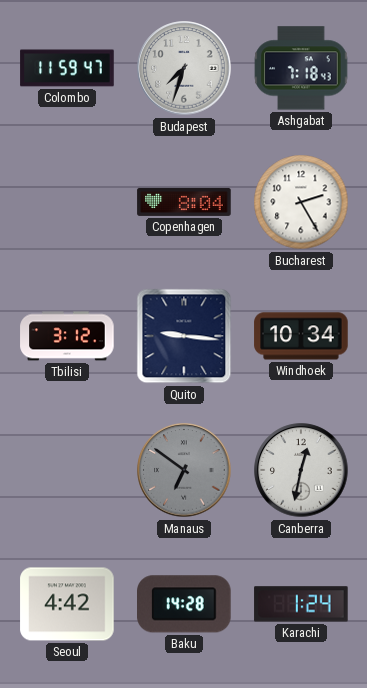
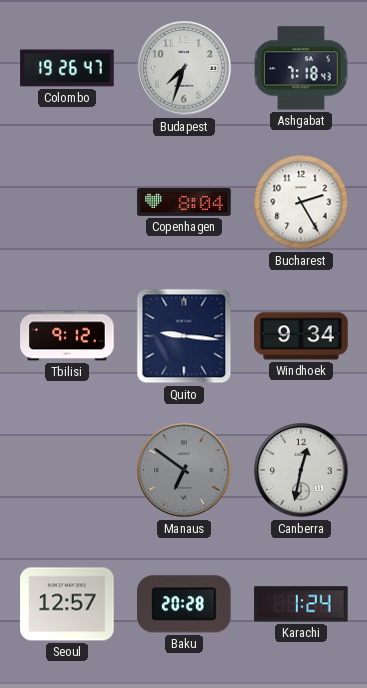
Colombo: 11:59 -> 19:26
Tbilisi: 3:12 -> 9:12
Windhoek: 10:34 -> 9:34
Seoul: 4:42 -> 12:57
Baku: 14:28 -> 20:28
